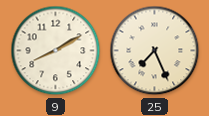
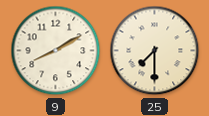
25: 7:26 -> 7:30
